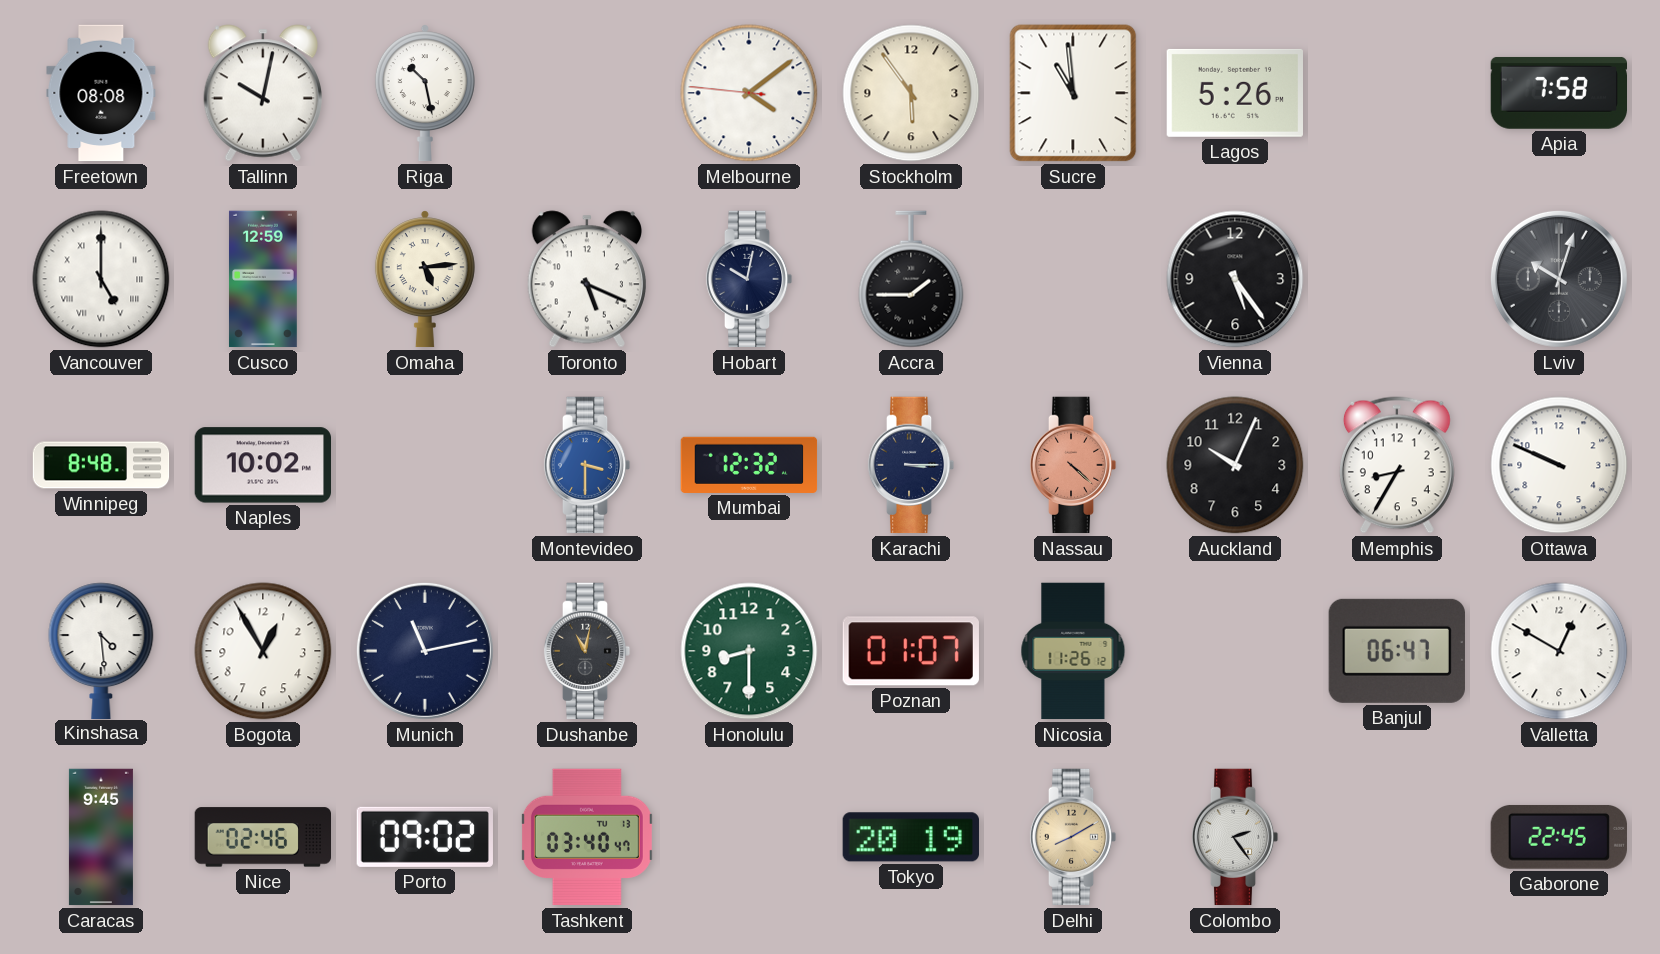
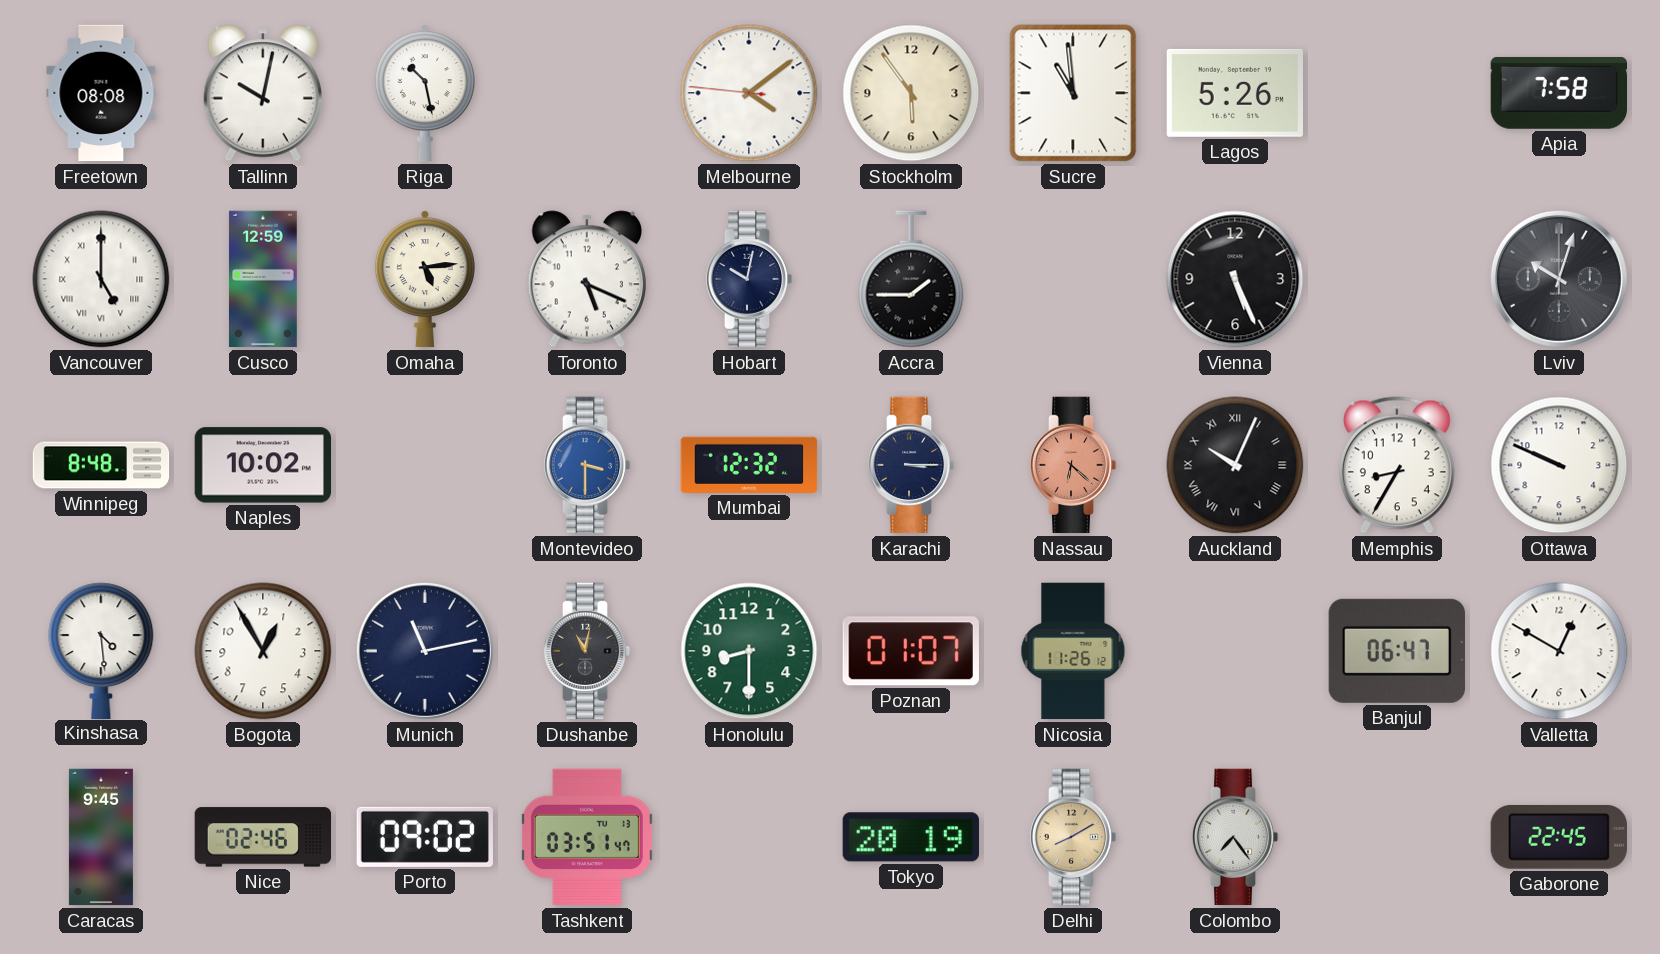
Vienna: 5:24 -> 5:26
Nassau: 4:22 -> 6:22
Auckland numerals: Arabic -> Roman
Tashkent: 03:40 -> 03:51
Colombo: 2:24 -> 7:24
